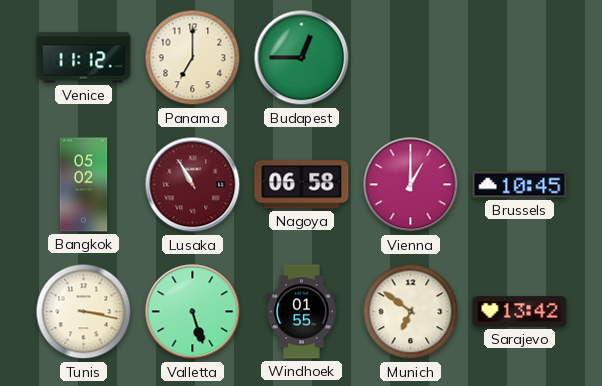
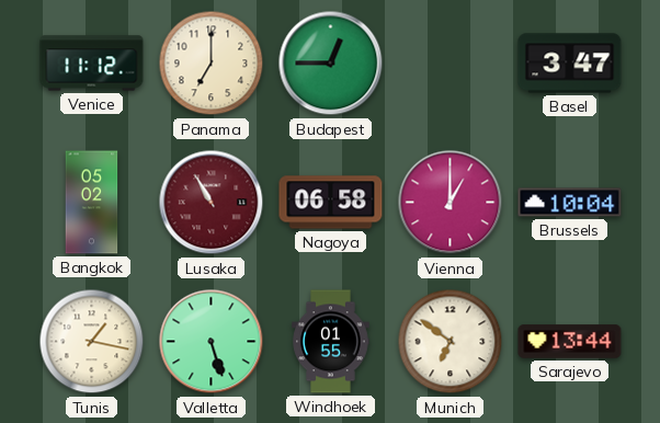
Basel: none -> 3:47
Brussels: 10:45 -> 10:04
Tunis: 3:17 -> 1:17
Sarajevo: 13:42 -> 13:44
